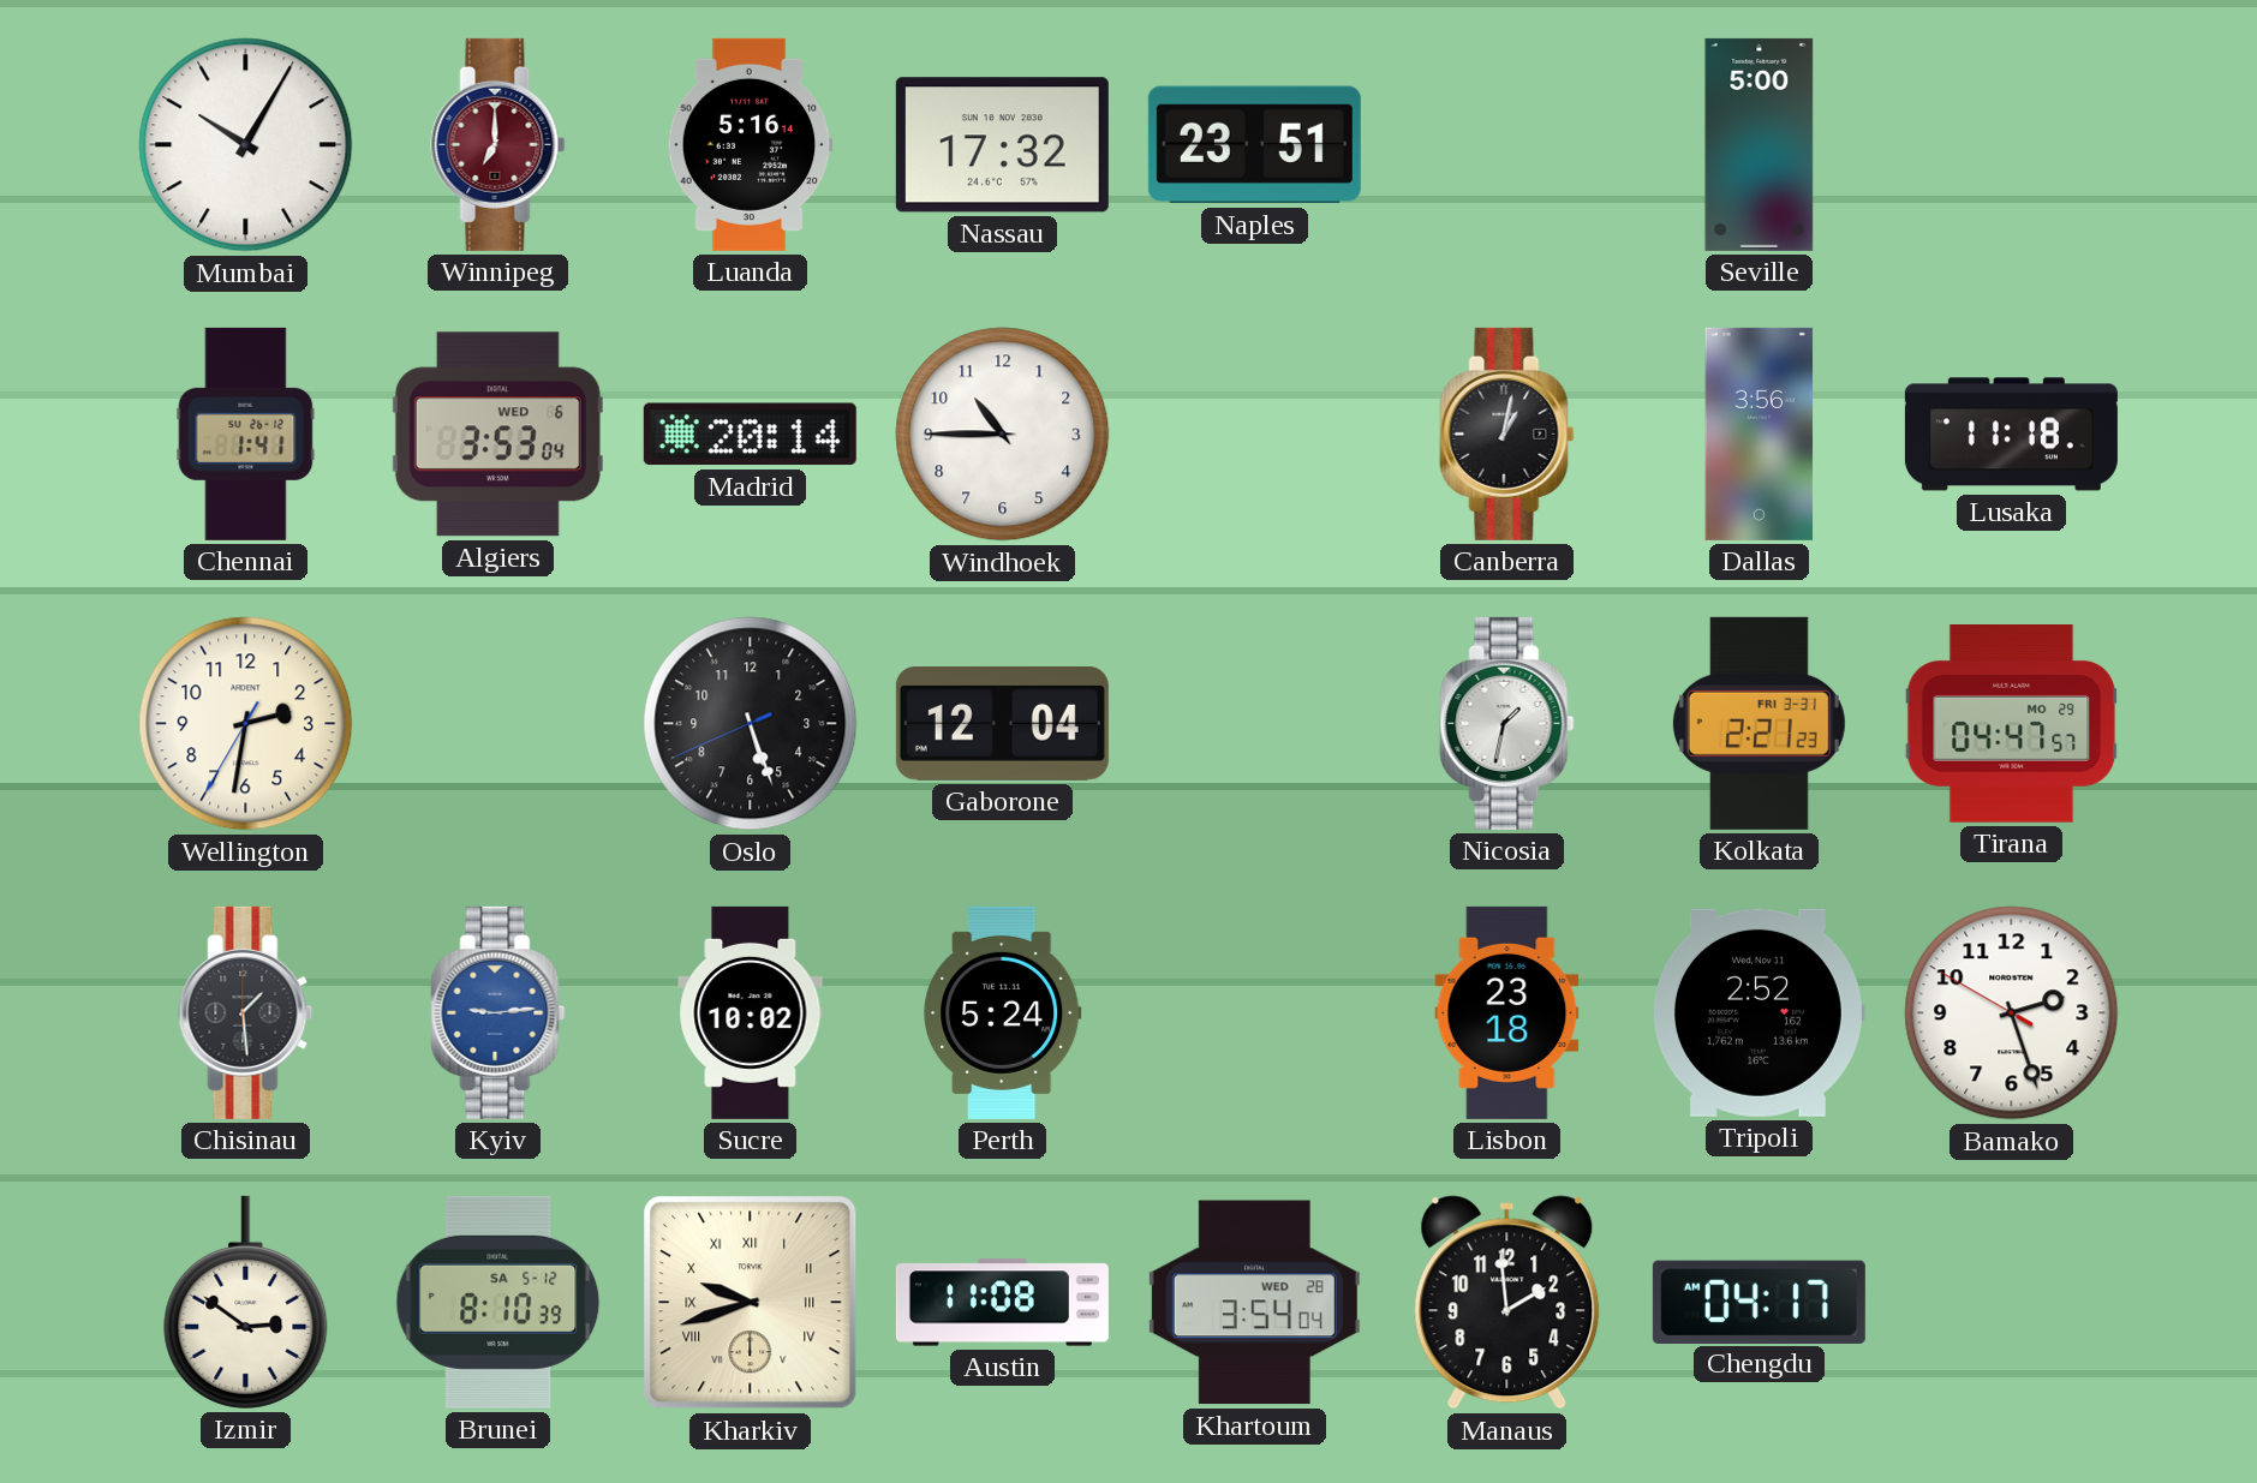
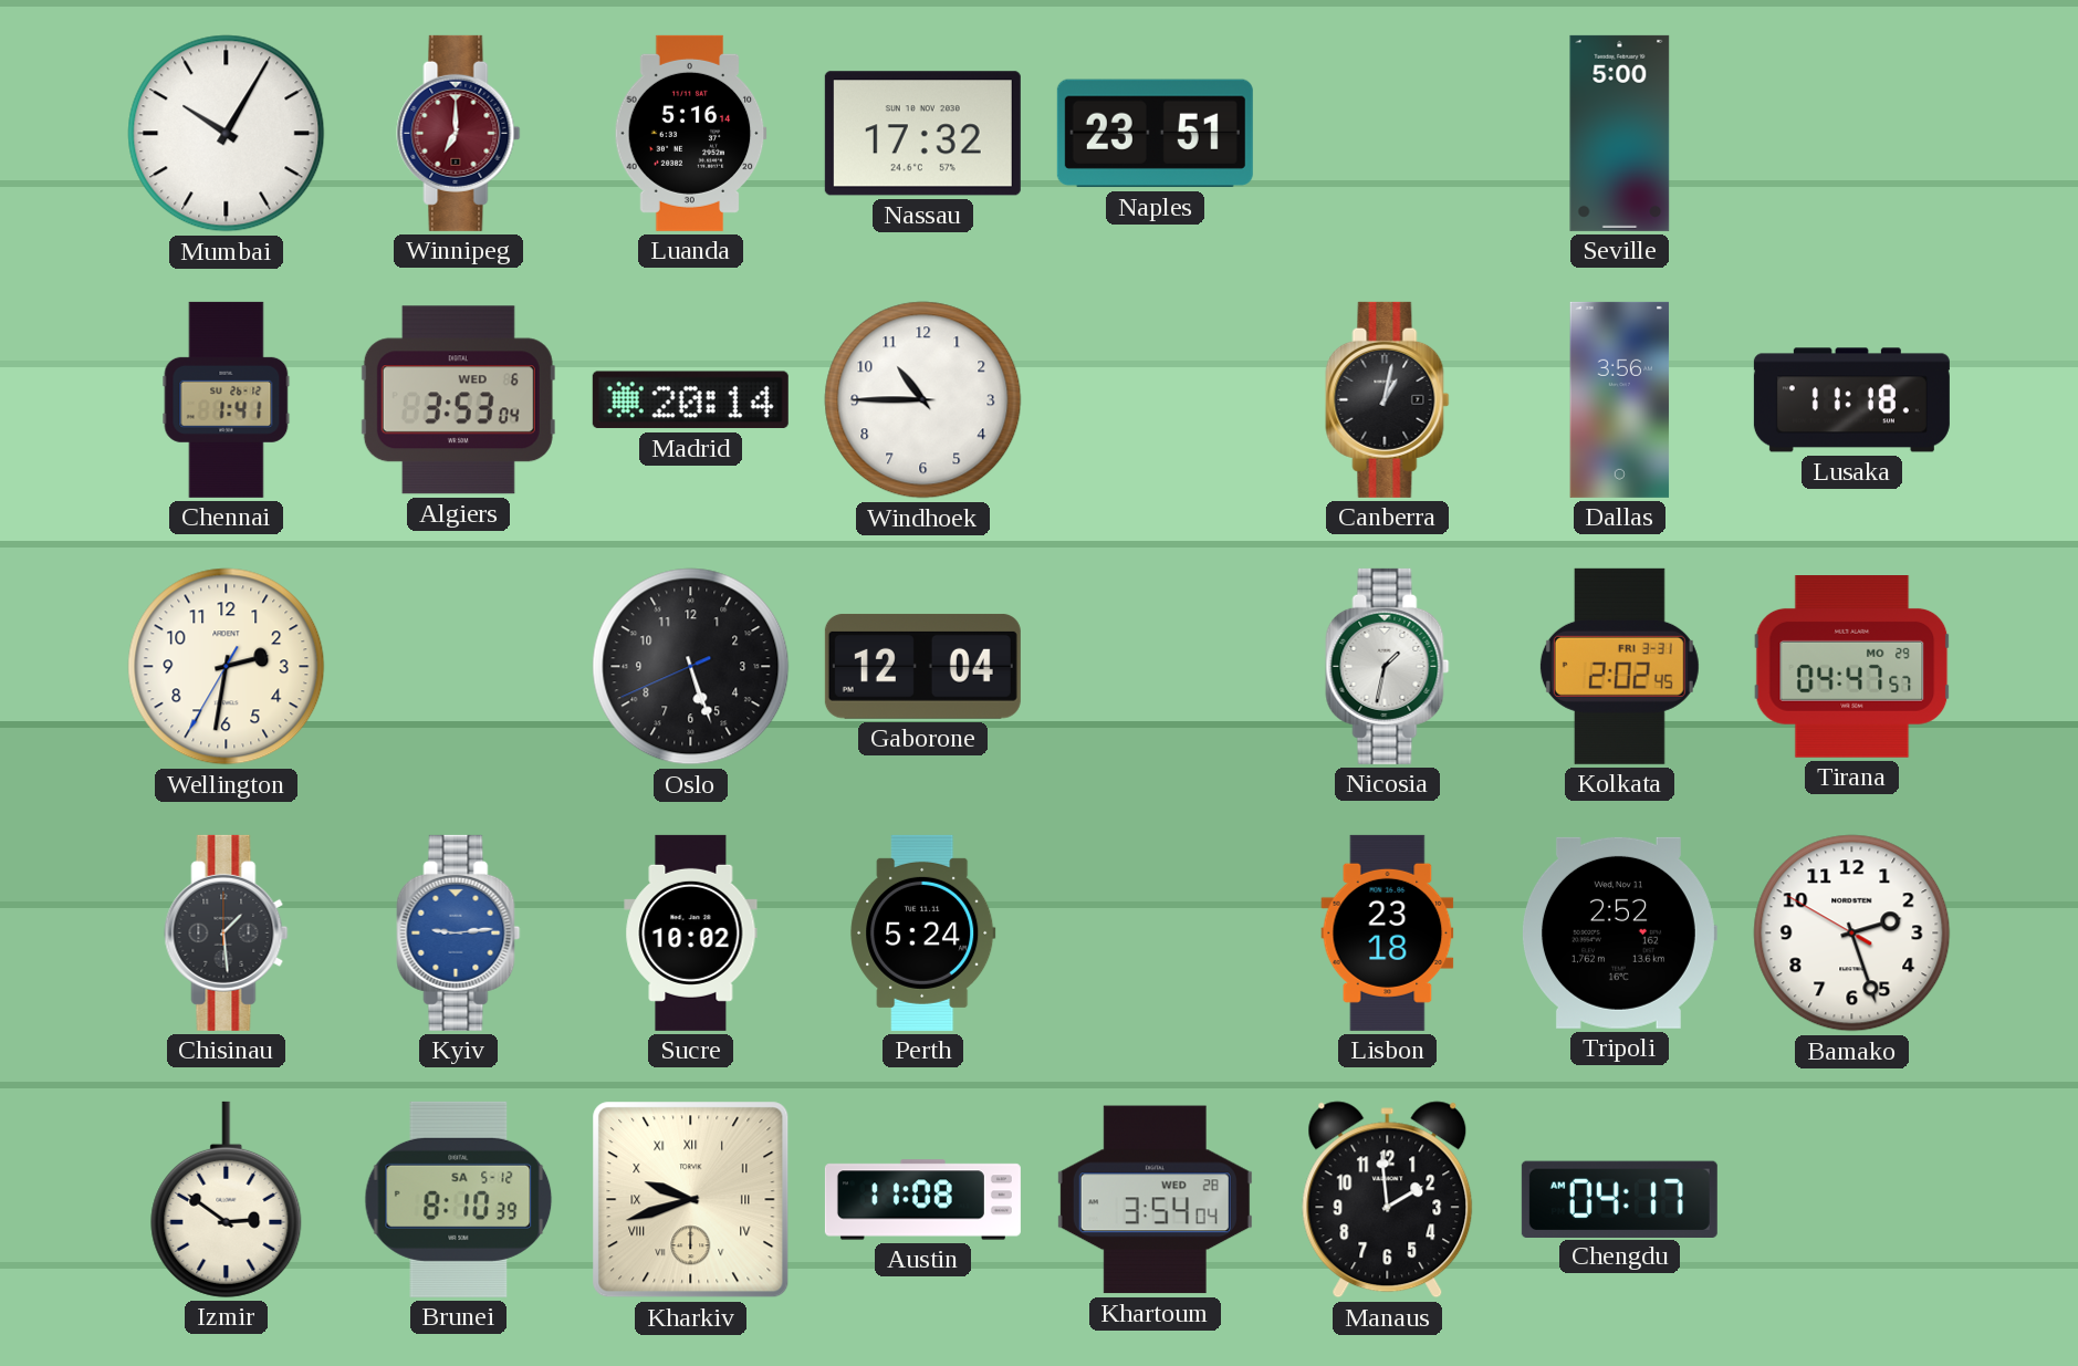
Kolkata: 2:21 -> 2:02
